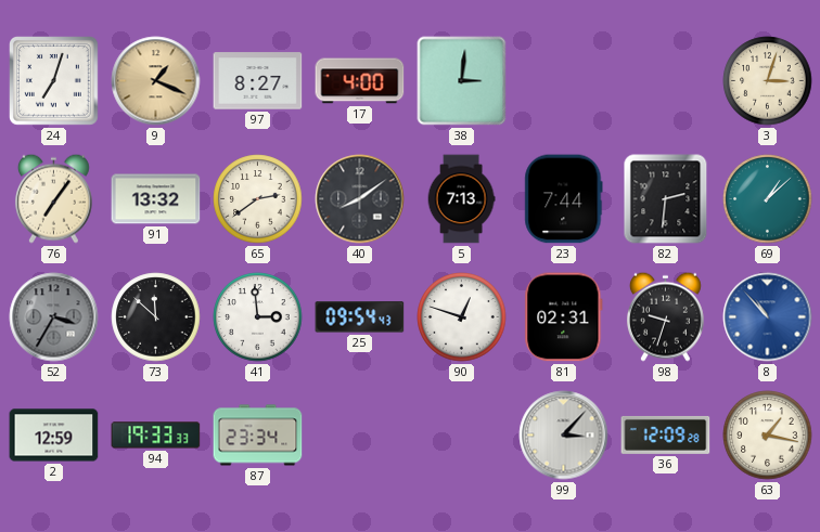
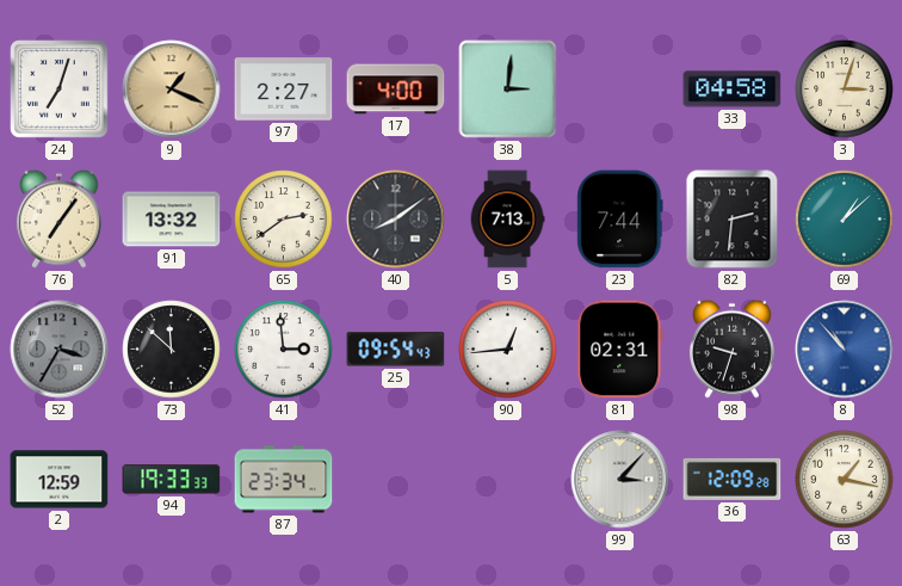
97: 8:27 -> 2:27
33: none -> 04:58
90: 12:48 -> 12:44
